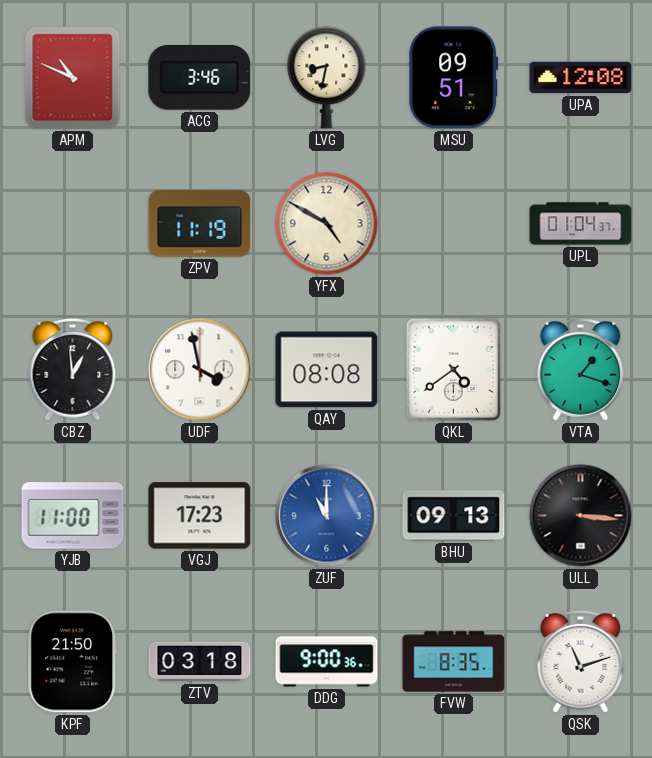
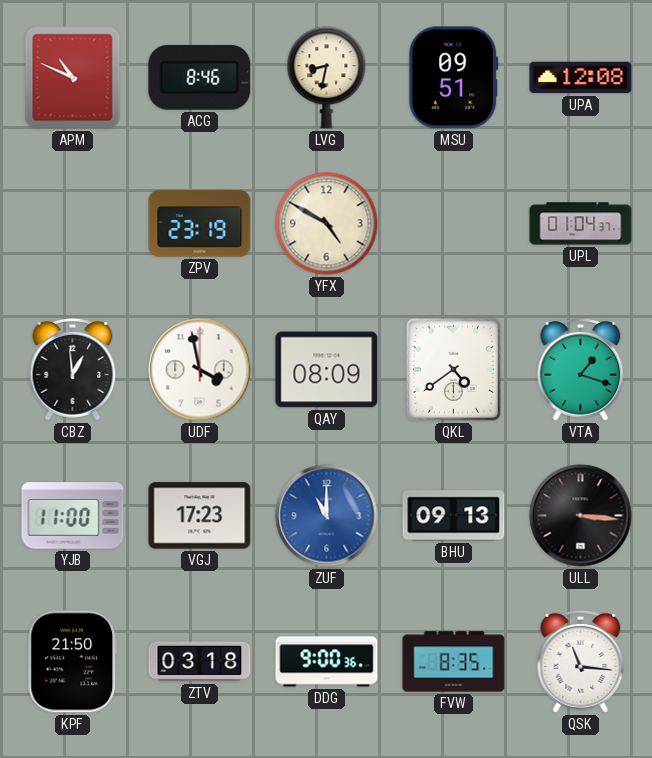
ACG: 3:46 -> 8:46
ZPV: 11:19 -> 23:19
QAY: 08:08 -> 08:09
QSK: 11:12 -> 11:16
